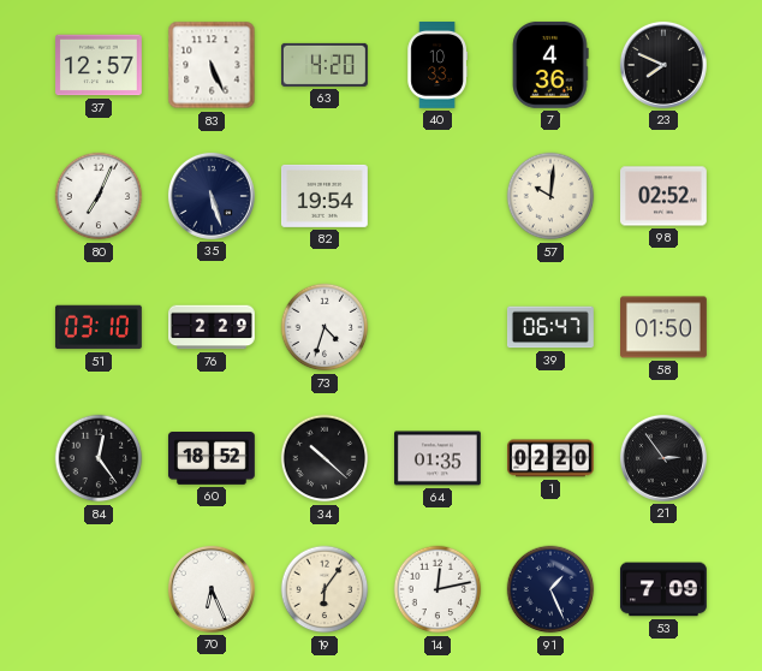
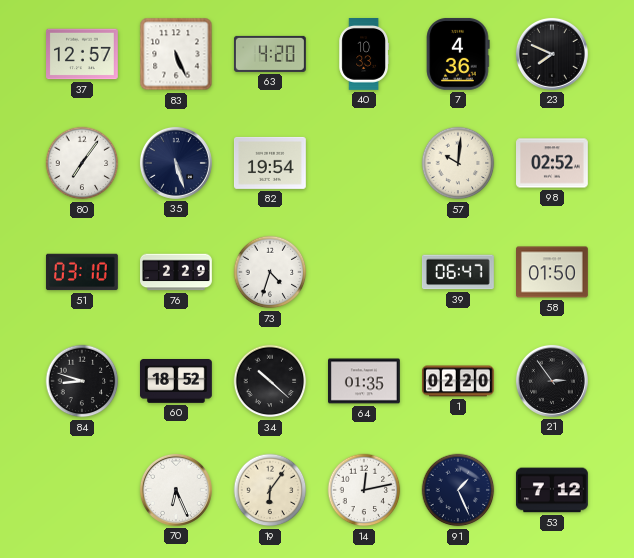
80: 7:04 -> 7:06
84: 12:24 -> 8:48
53: 7:09 -> 7:12
